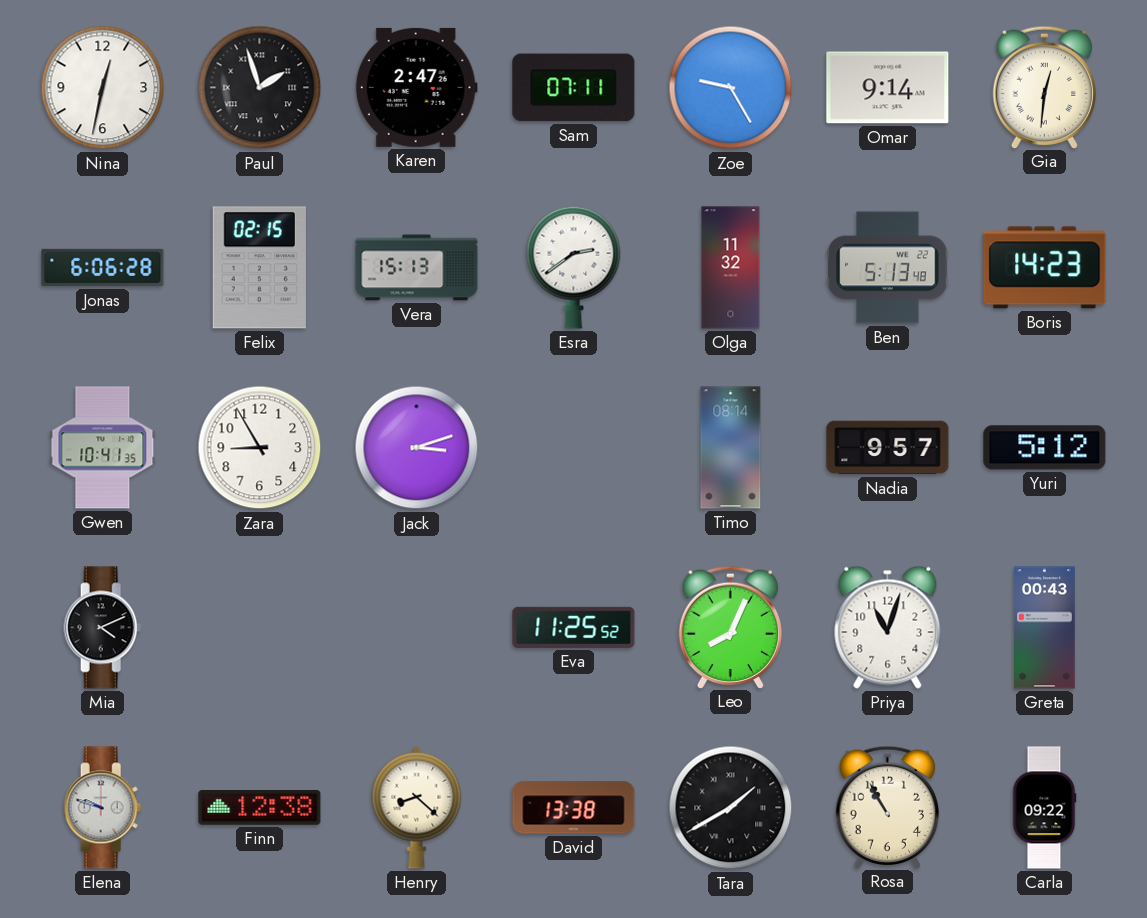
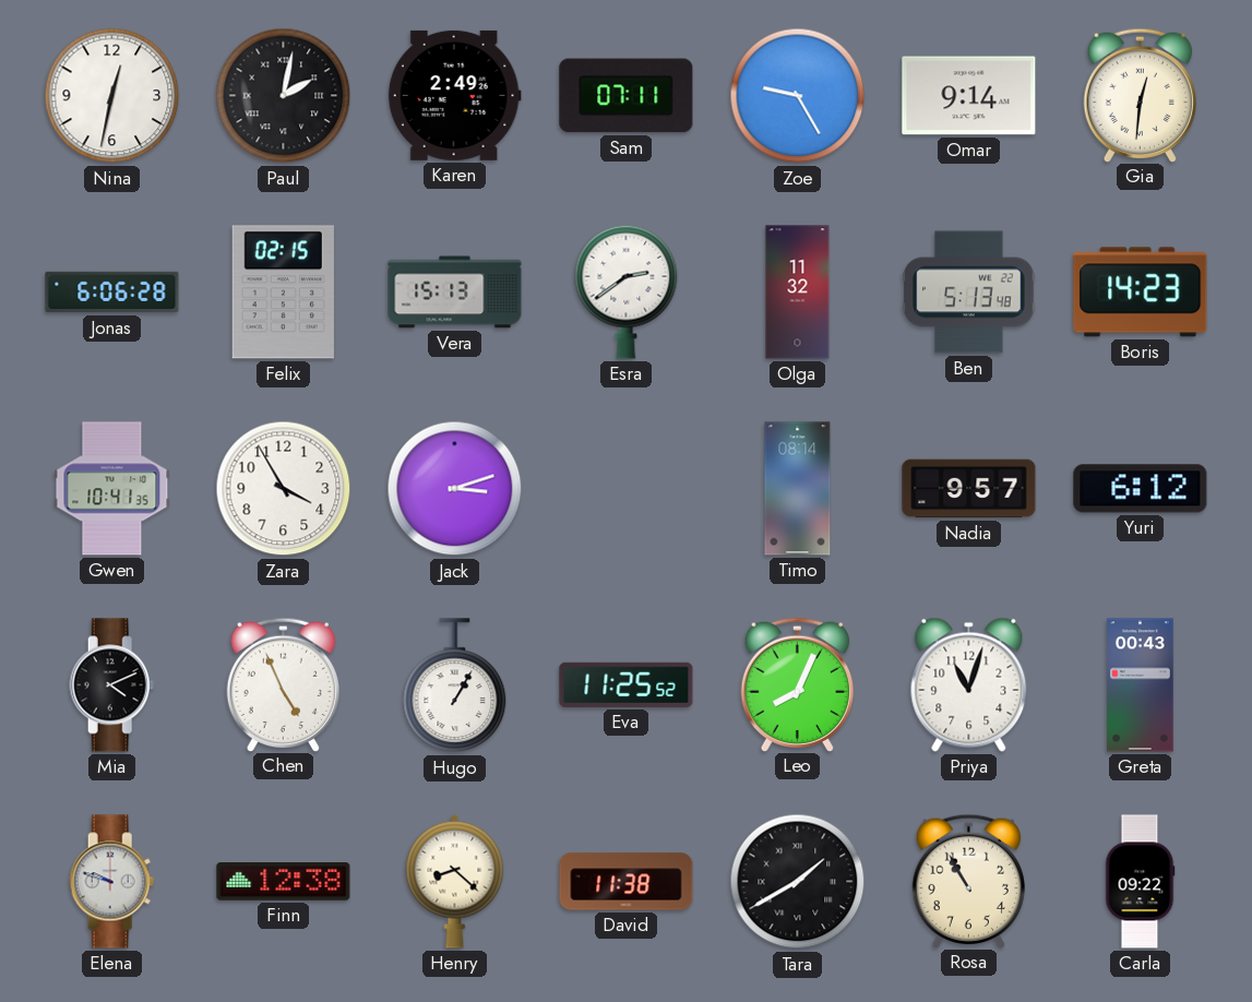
Paul: 1:57 -> 2:02
Karen: 2:47 -> 2:49
Zara: 8:55 -> 3:55
Yuri: 5:12 -> 6:12
Chen: none -> 4:56
Hugo: none -> 1:05
David: 13:38 -> 11:38
